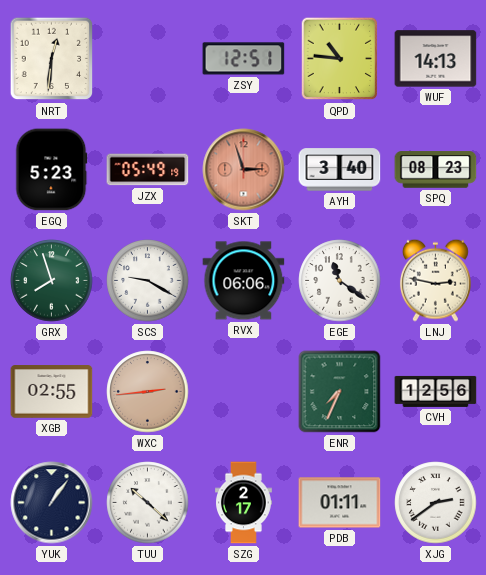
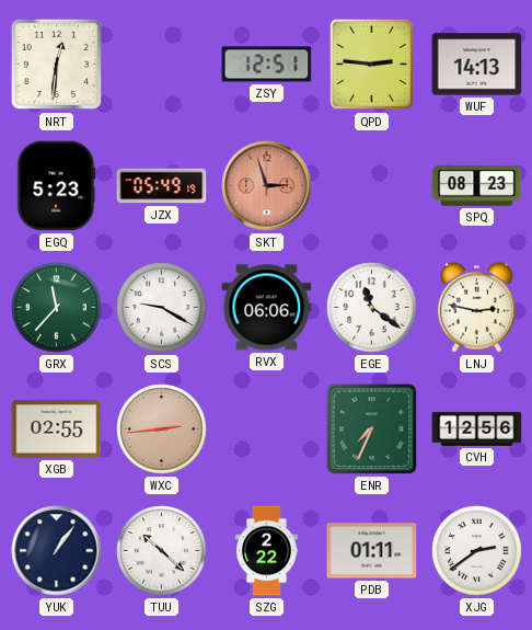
QPD: 10:46 -> 2:46
AYH: 3:40 -> none
GRX: 7:57 -> 11:37
SZG: 2:17 -> 2:22
